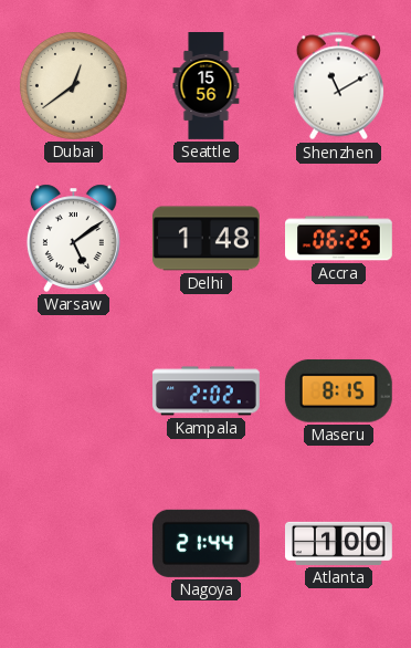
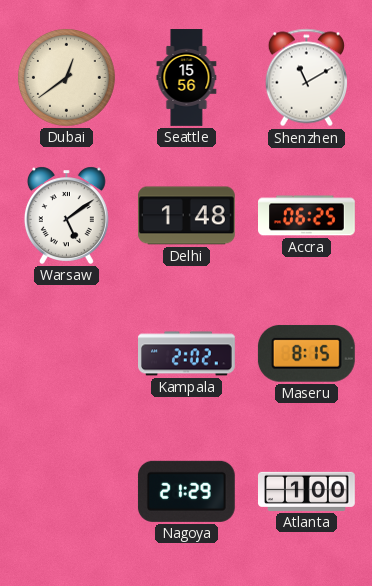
Nagoya: 21:44 -> 21:29
